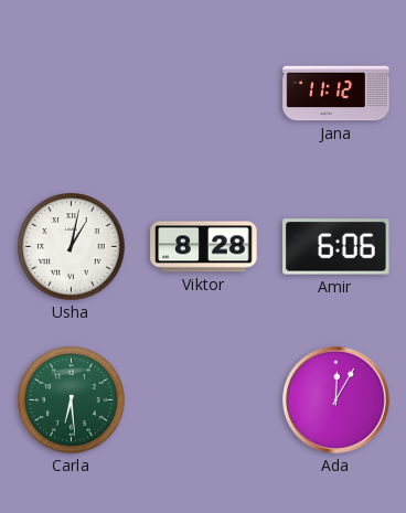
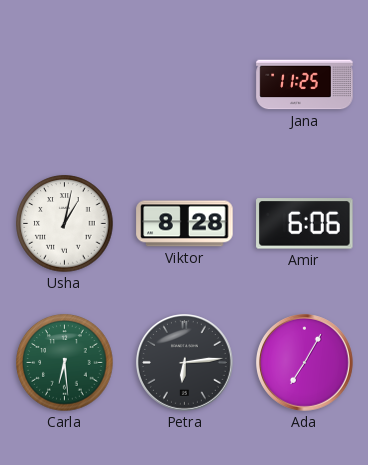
Jana: 11:12 -> 11:25
Petra: none -> 6:14
Ada: 12:05 -> 7:05
